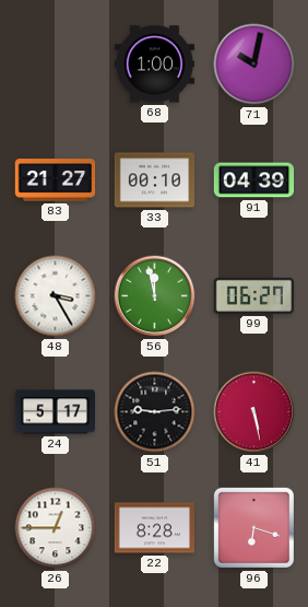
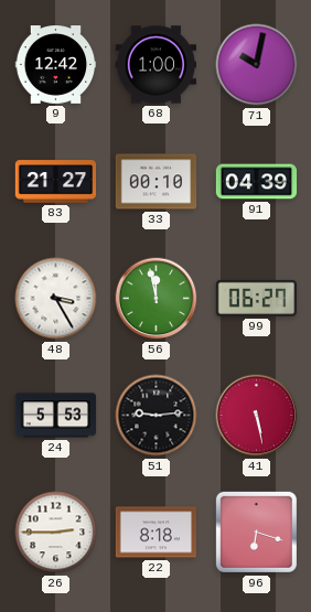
9: none -> 12:42
24: 5:17 -> 5:53
26: 12:45 -> 2:45
22: 8:28 -> 8:18
